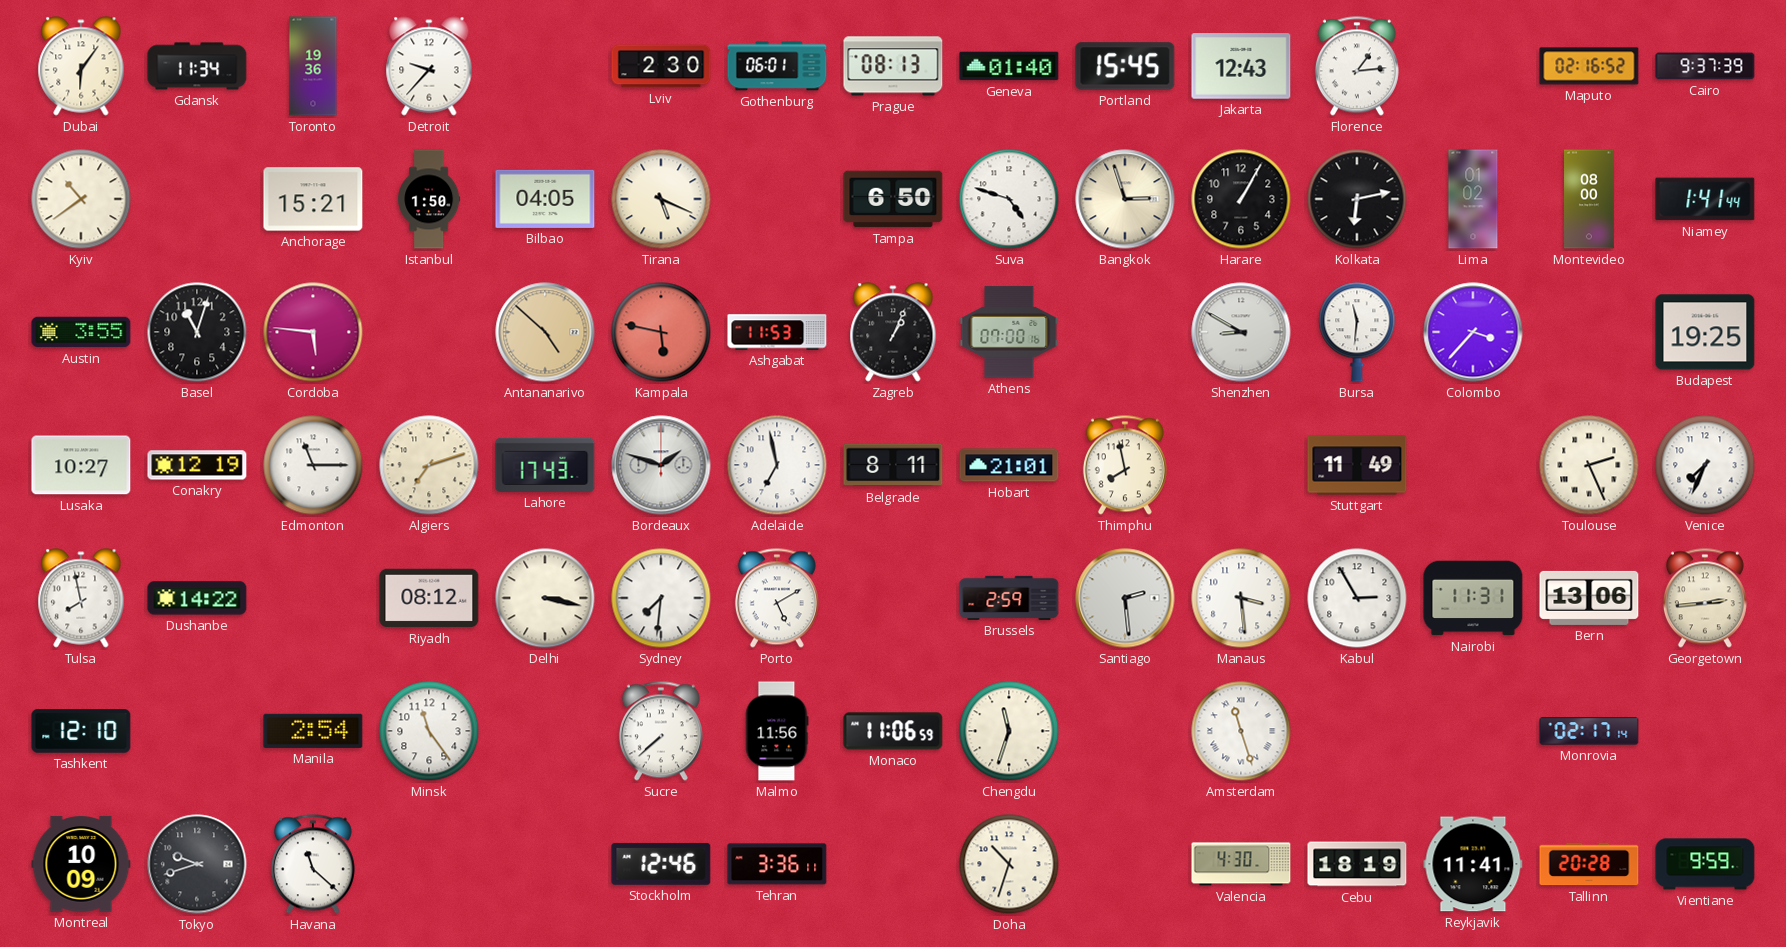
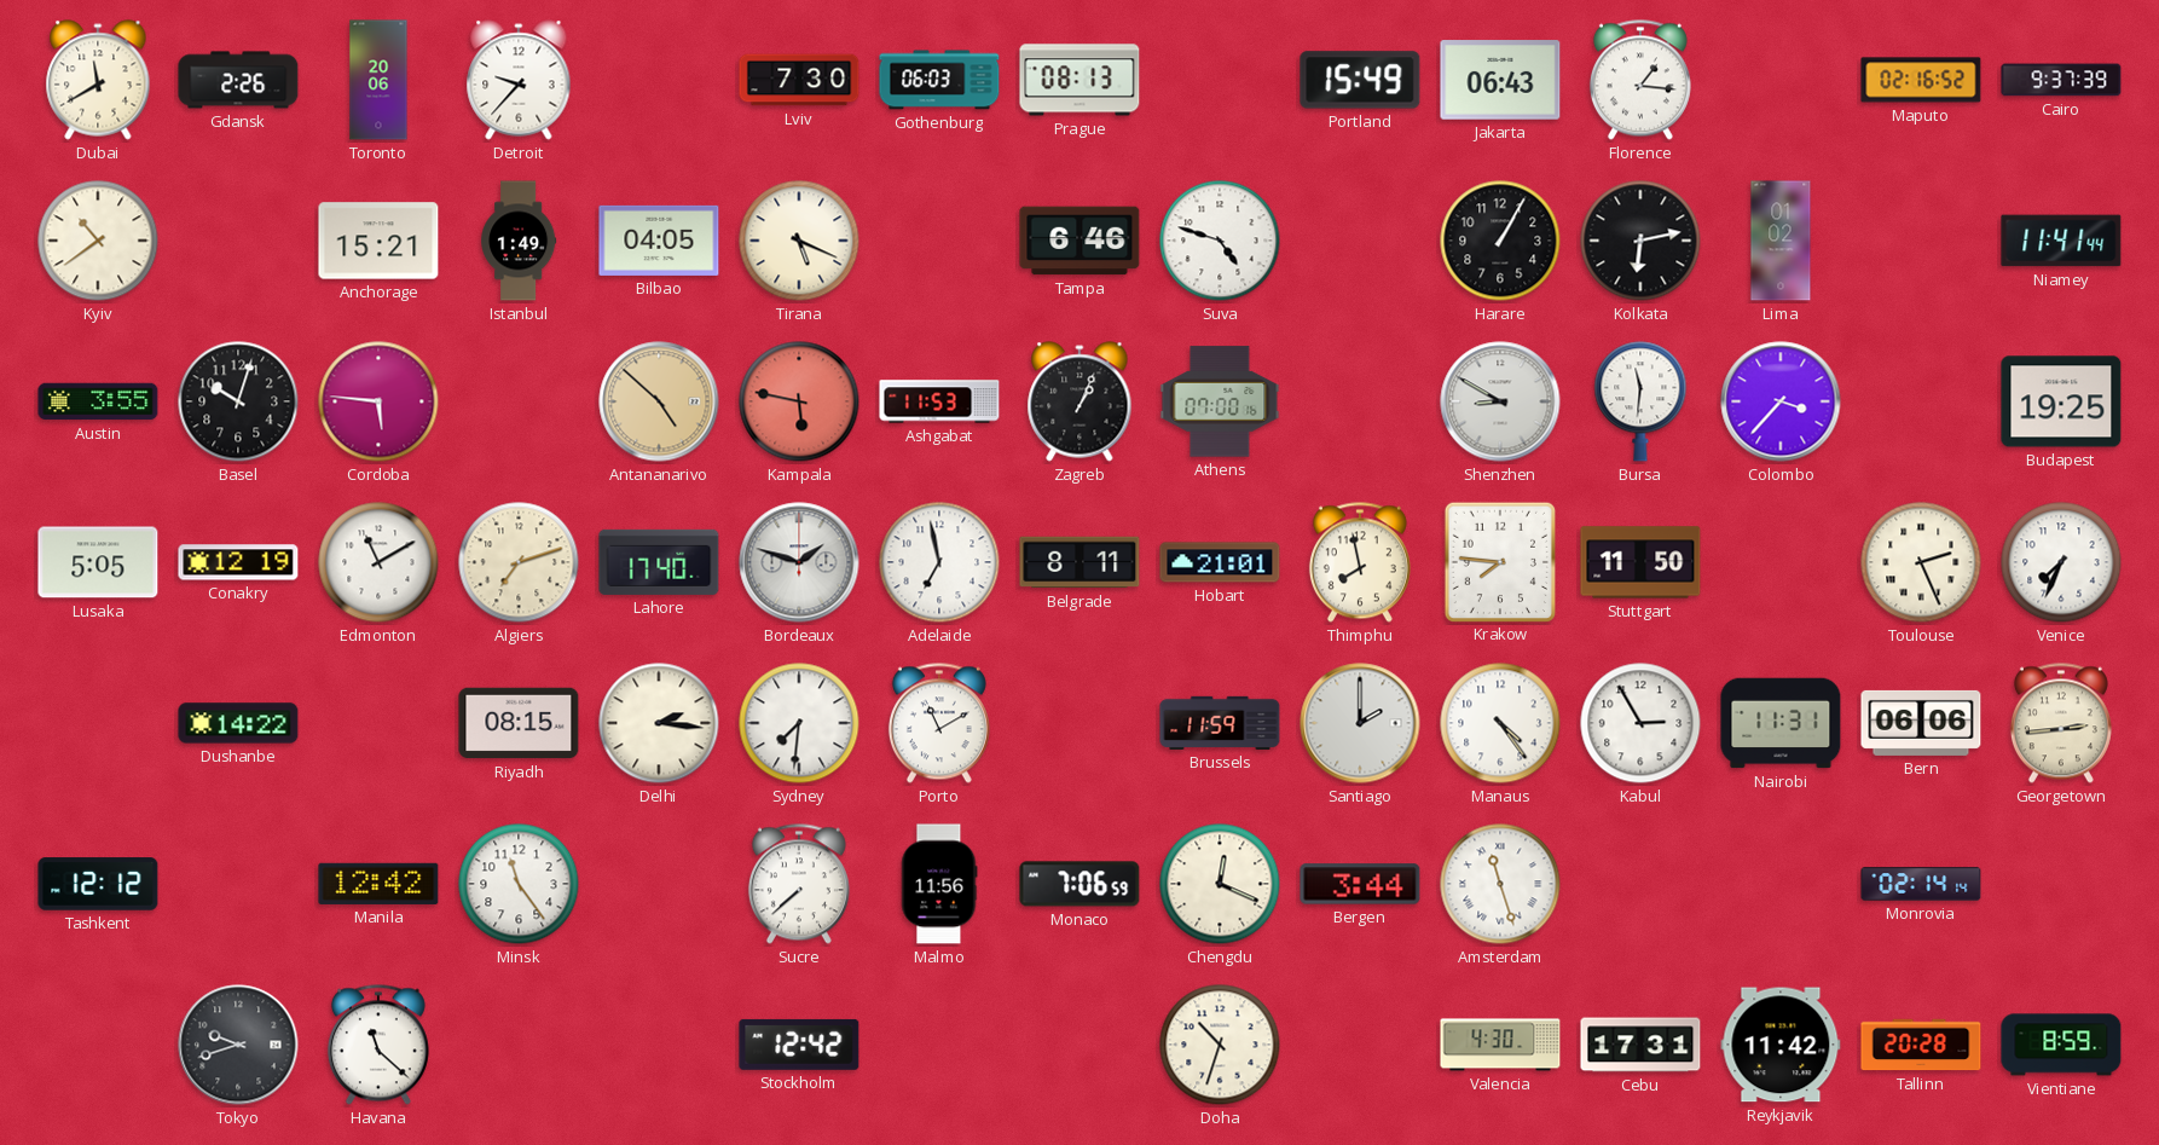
Dubai: 6:06 -> 11:40
Gdansk: 11:34 -> 2:26
Toronto: 19:36 -> 20:06
Lviv: 2:30 -> 7:30
Gothenburg: 06:01 -> 06:03
Geneva: 01:40 -> none
Portland: 15:45 -> 15:49
Jakarta: 12:43 -> 06:43
Florence: 1:14 -> 1:16
Istanbul: 1:50 -> 1:49
Tampa: 6:50 -> 6:46
Bangkok: 2:57 -> none
Montevideo: 08:00 -> none
Niamey: 1:41 -> 11:41
Basel: 11:03 -> 10:03
Lusaka: 10:27 -> 5:05
Edmonton: 11:15 -> 11:10
Lahore: 17:43 -> 17:40
Krakow: none -> 7:46
Stuttgart: 11:49 -> 11:50
Tulsa: 7:58 -> none
Riyadh: 08:12 -> 08:15
Delhi: 3:17 -> 2:16
Porto: 5:10 -> 11:10
Brussels: 2:59 -> 11:59
Santiago: 2:29 -> 2:00
Manaus: 3:29 -> 4:24
Bern: 13:06 -> 06:06
Tashkent: 12:10 -> 12:12
Manila: 2:54 -> 12:42
Monaco: 11:06 -> 7:06
Chengdu: 11:33 -> 12:19
Bergen: none -> 3:44
Monrovia: 02:17 -> 02:14
Montreal: 10:09 -> none
Stockholm: 12:46 -> 12:42
Tehran: 3:36 -> none
Cebu: 18:19 -> 17:31
Reykjavik: 11:41 -> 11:42
Vientiane: 9:59 -> 8:59
